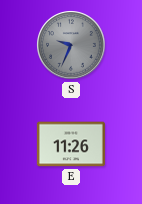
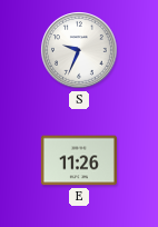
S dial: grey -> white
